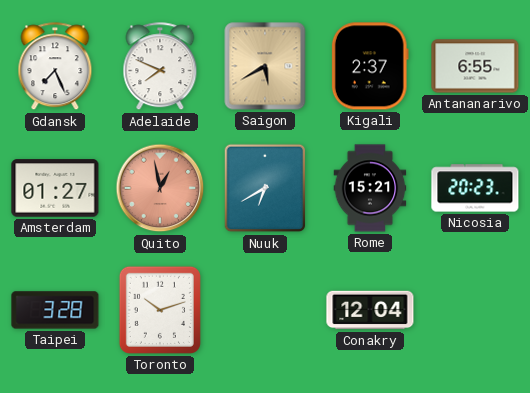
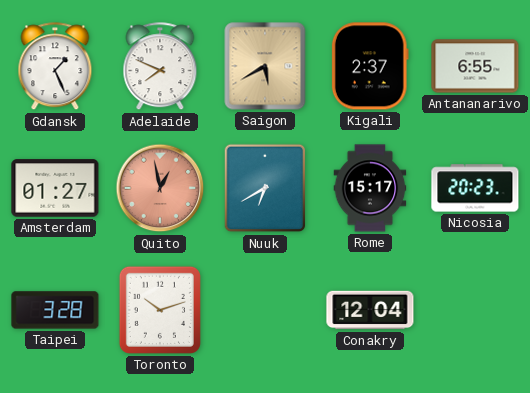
Gdansk: 7:26 -> 1:26
Rome: 15:21 -> 15:17
